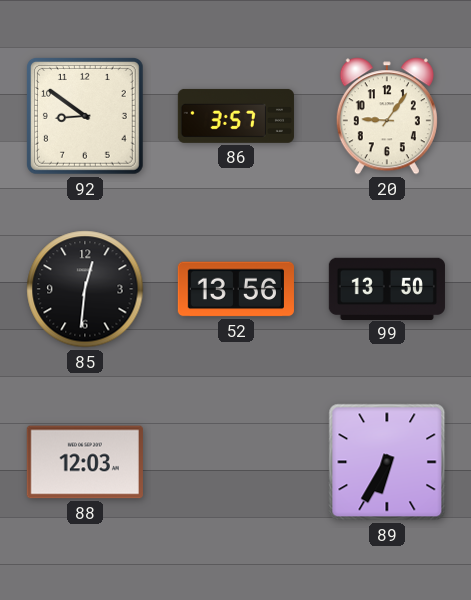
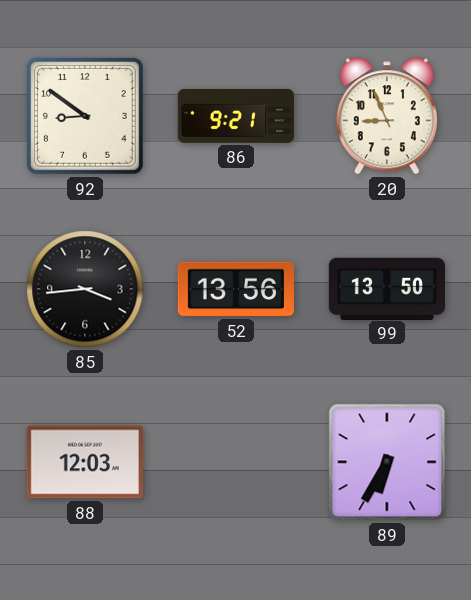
86: 3:57 -> 9:21
20: 9:06 -> 8:56
85: 12:31 -> 3:44
